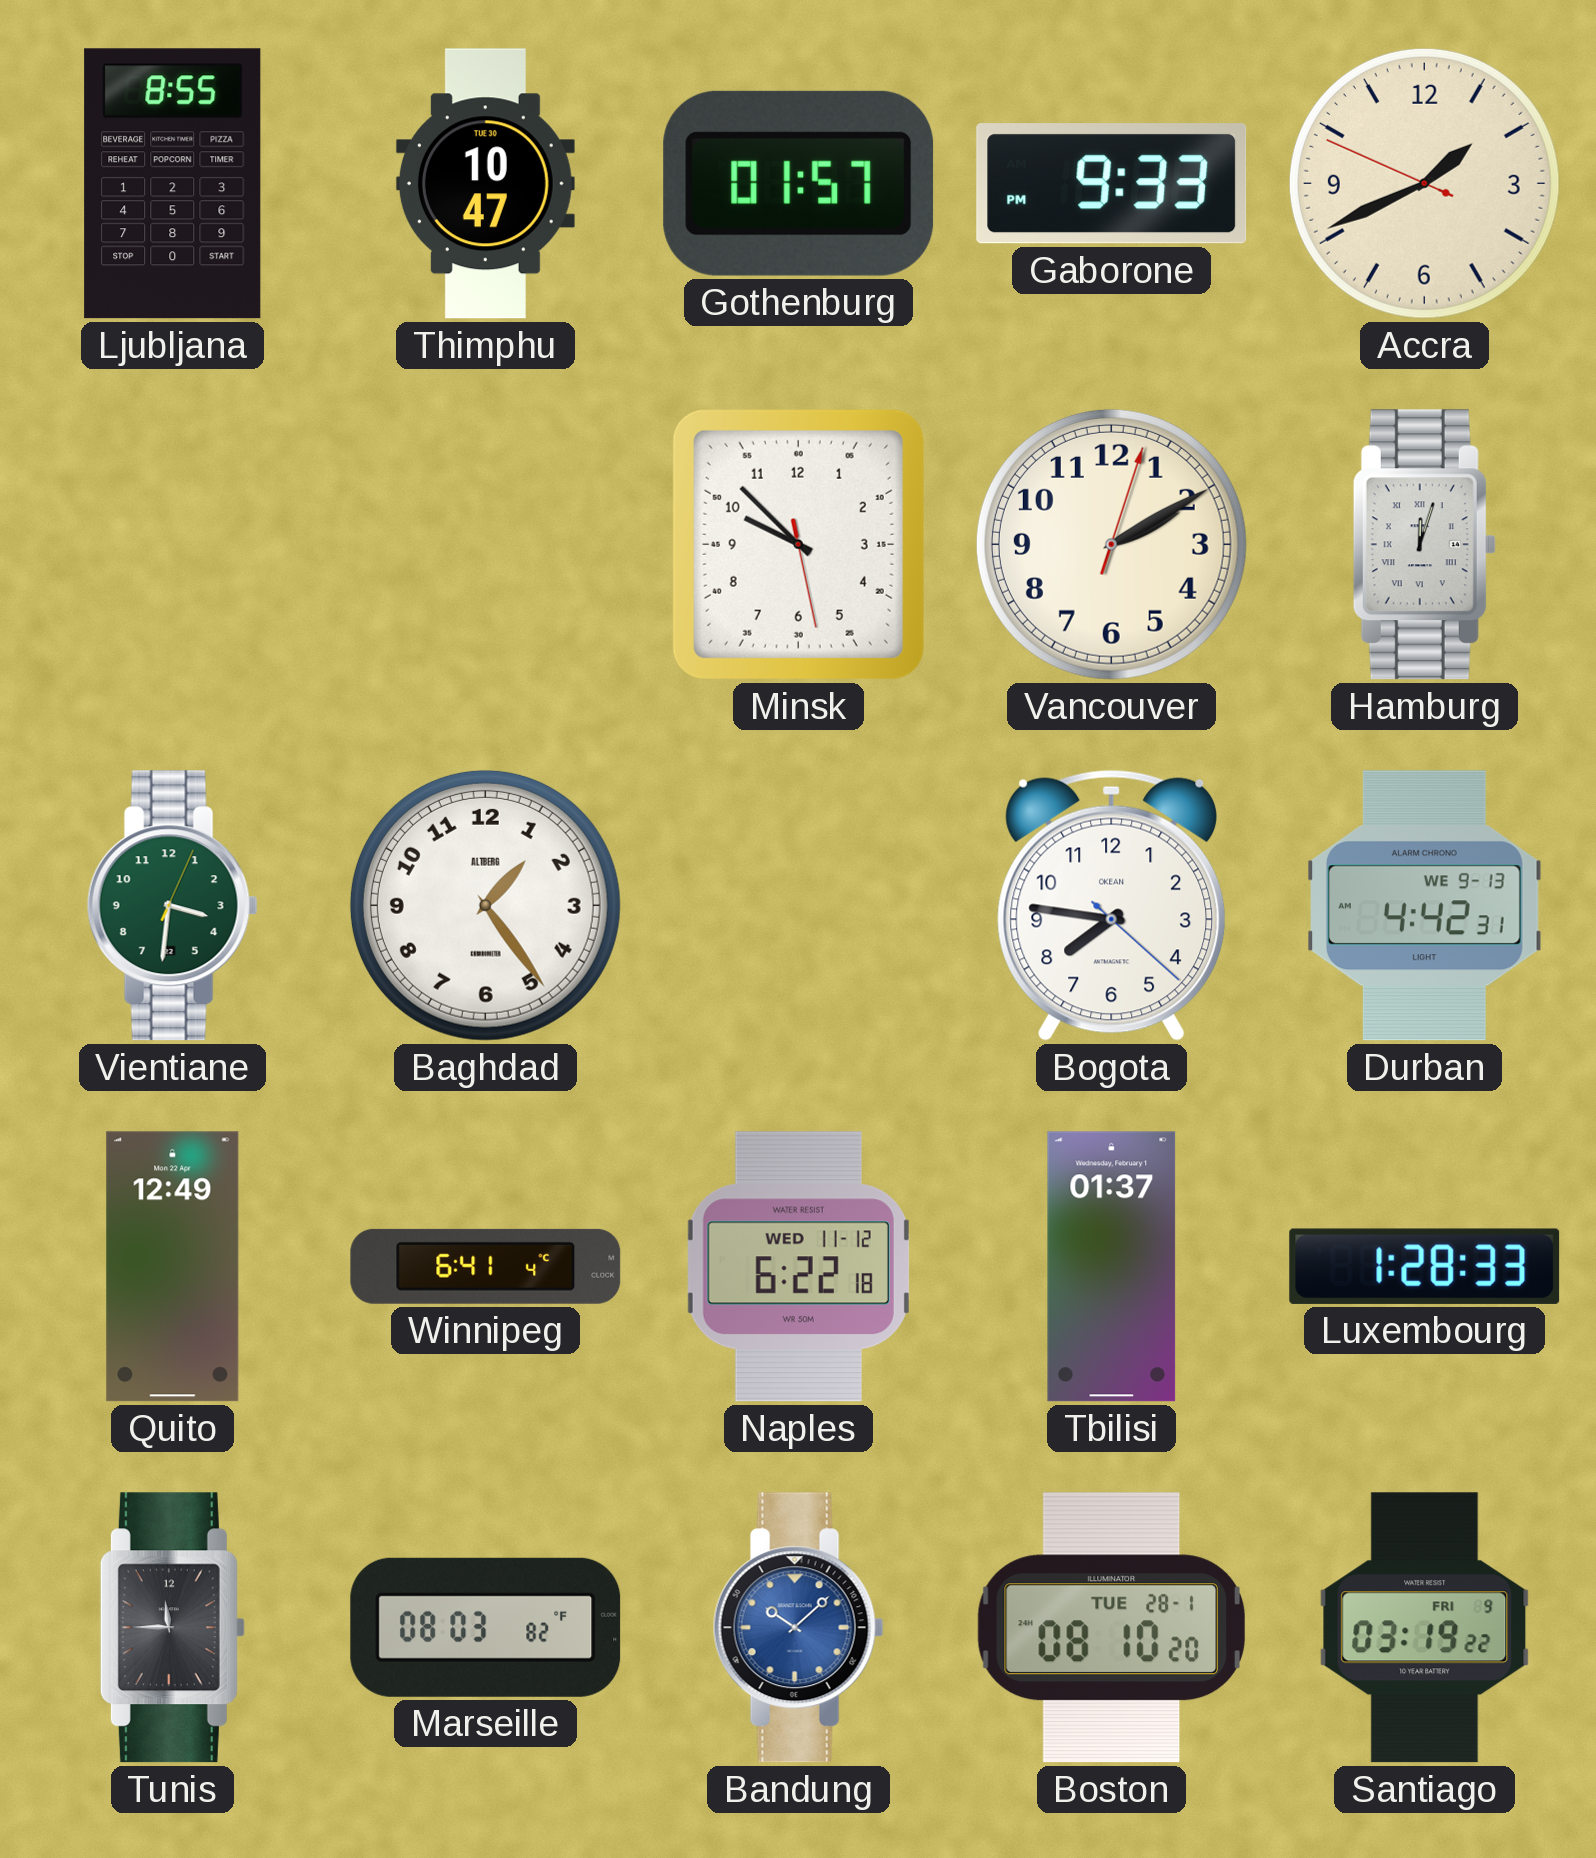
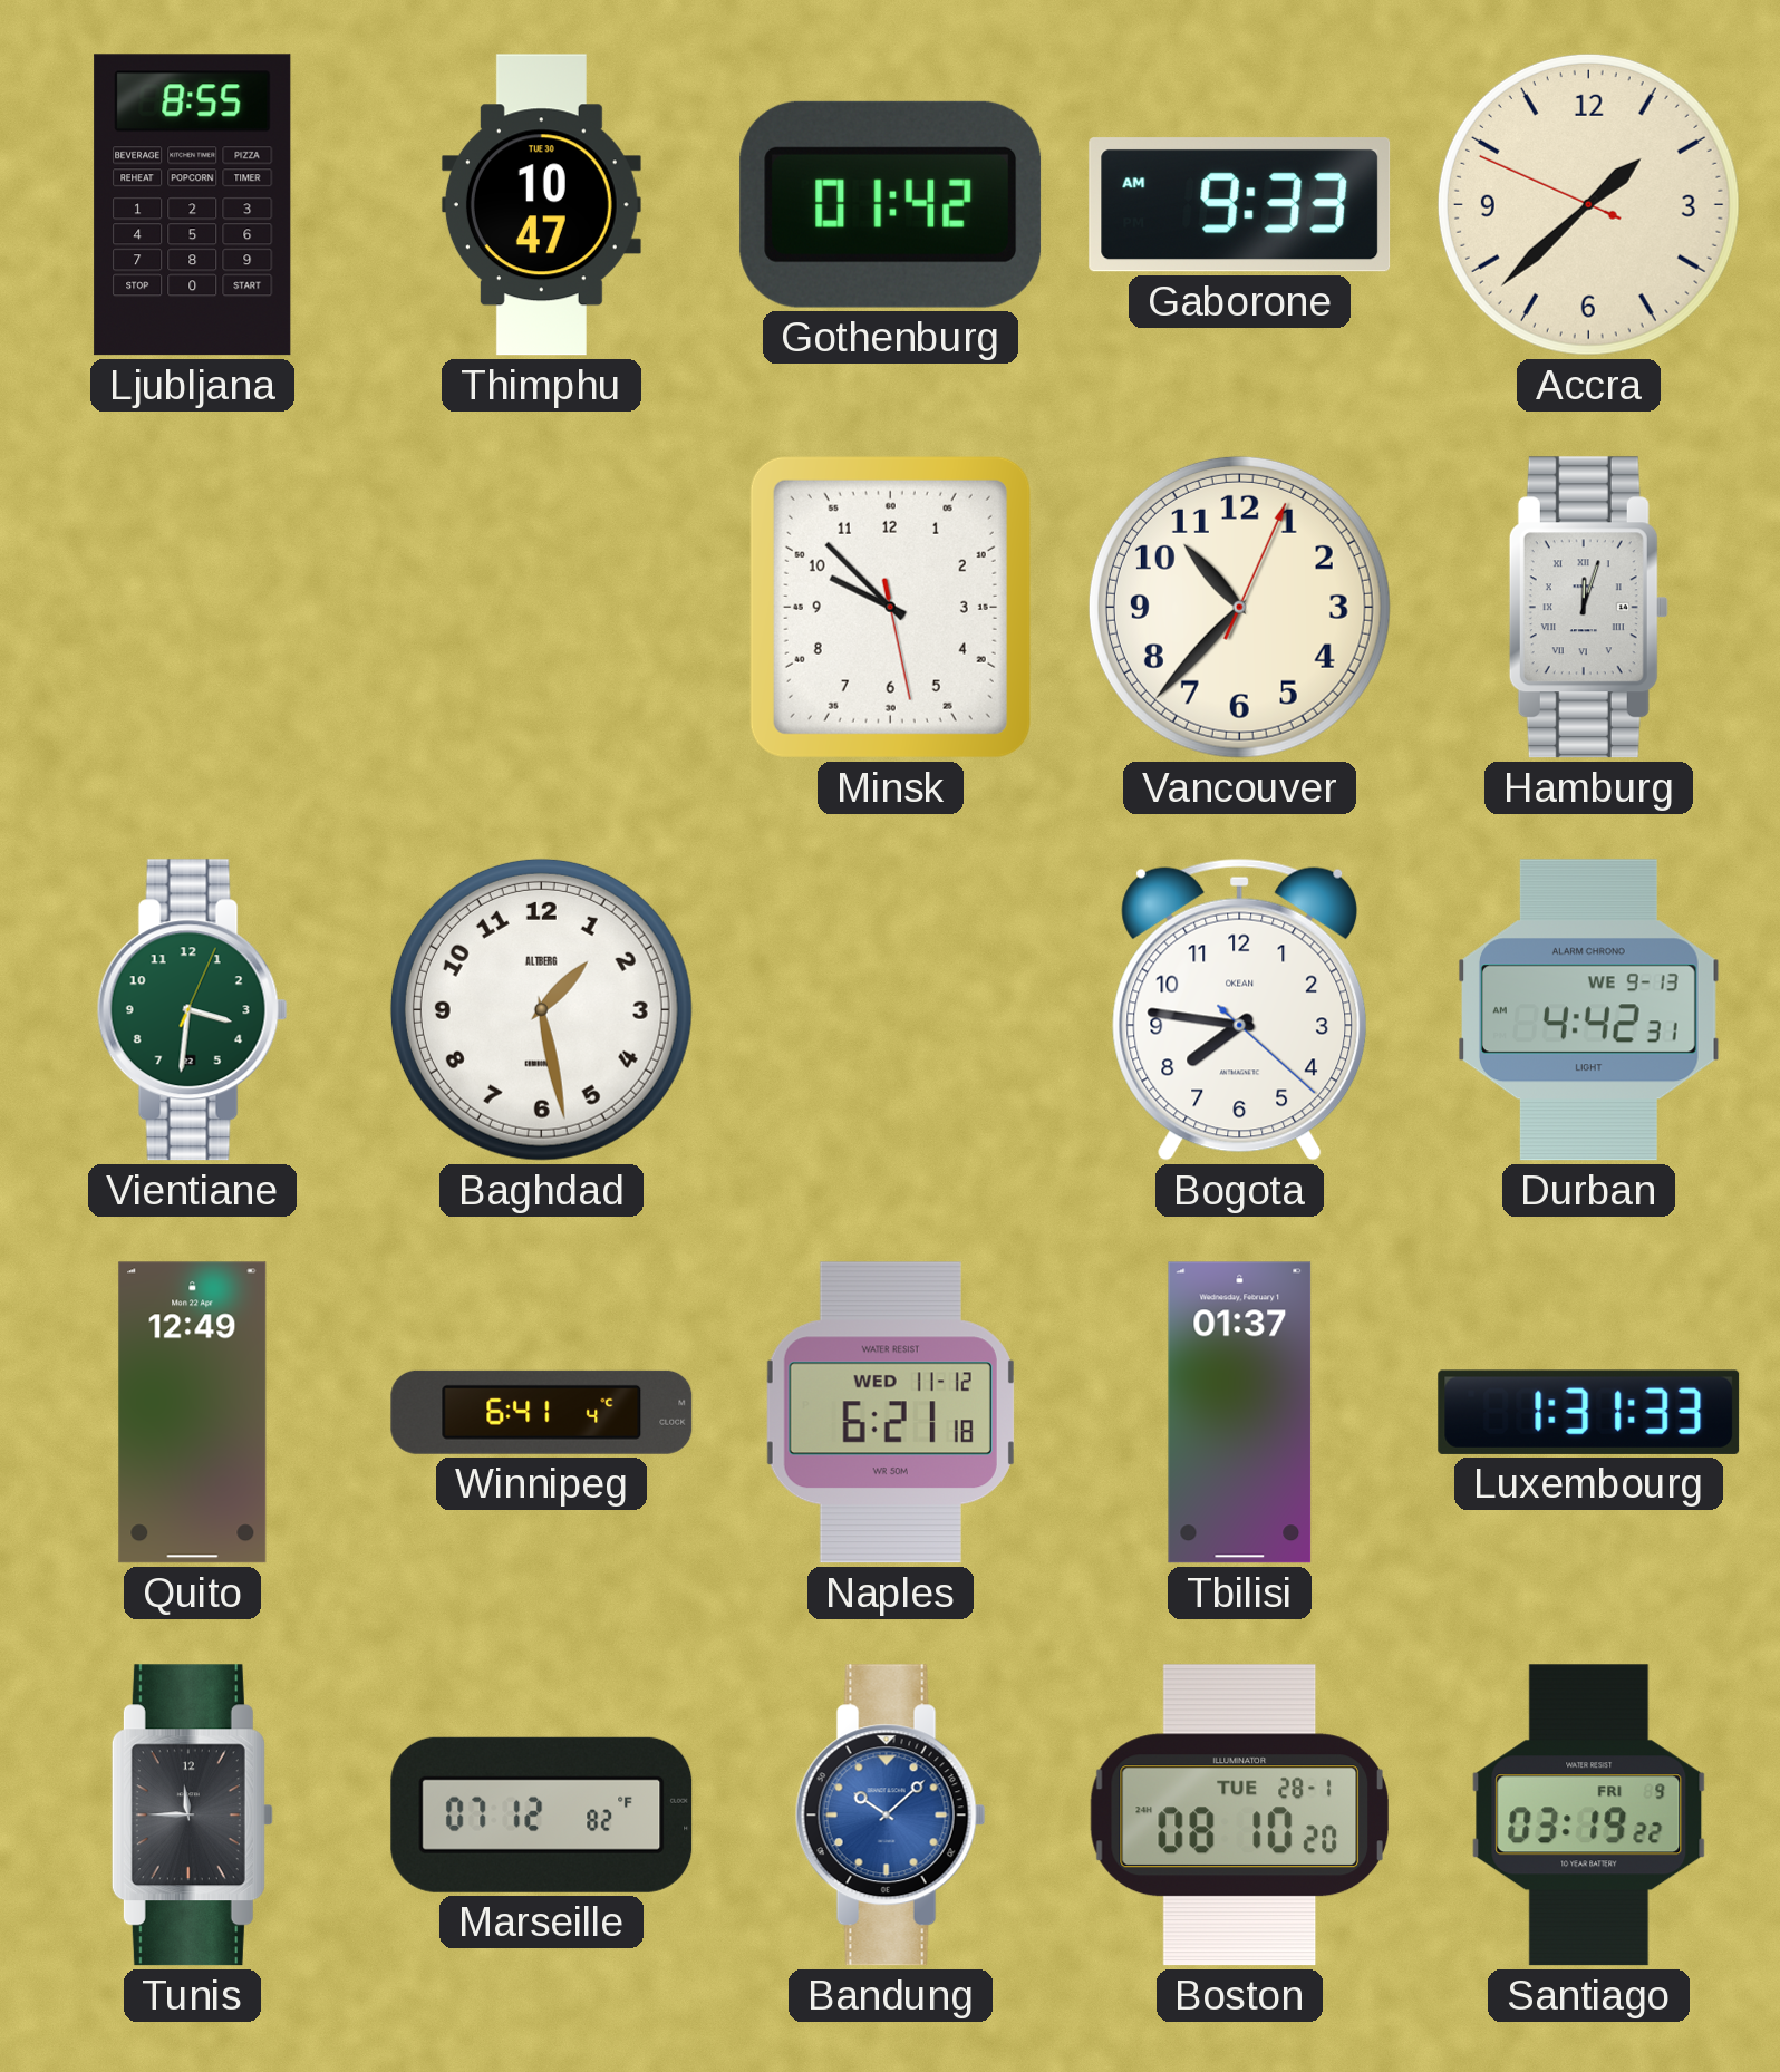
Gothenburg: 01:57 -> 01:42
Gaborone: 9:33 PM -> 9:33 AM
Accra: 1:40 -> 1:37
Vancouver: 2:10 -> 10:37
Baghdad: 1:24 -> 1:28
Naples: 6:22 -> 6:21
Luxembourg: 1:28 -> 1:31
Marseille: 08:03 -> 07:12
